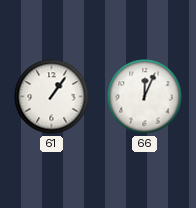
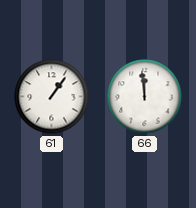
66: 12:04 -> 11:59
